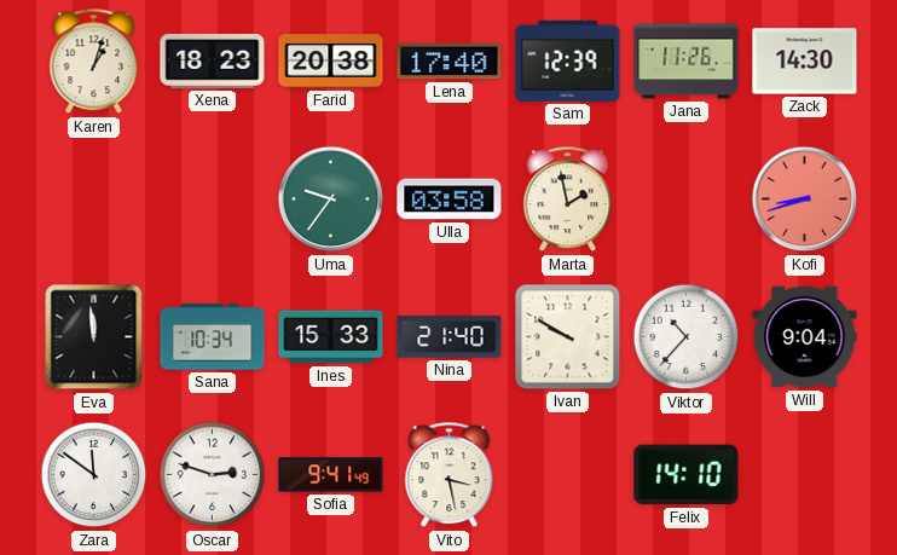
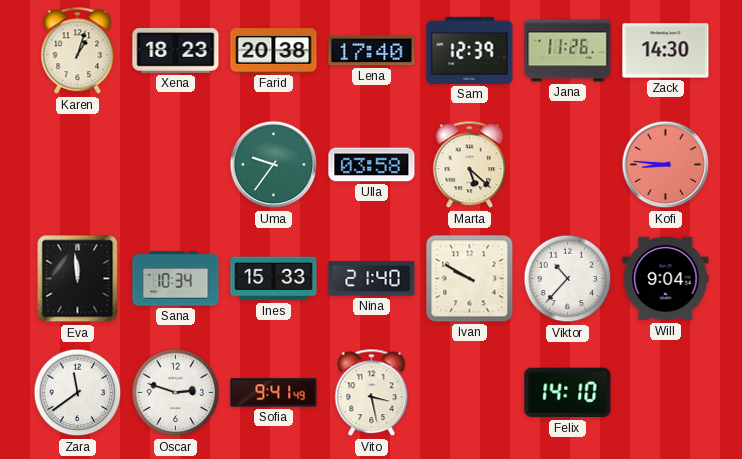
Marta: 1:58 -> 5:22
Kofi: 8:42 -> 8:46
Zara: 11:51 -> 11:39
